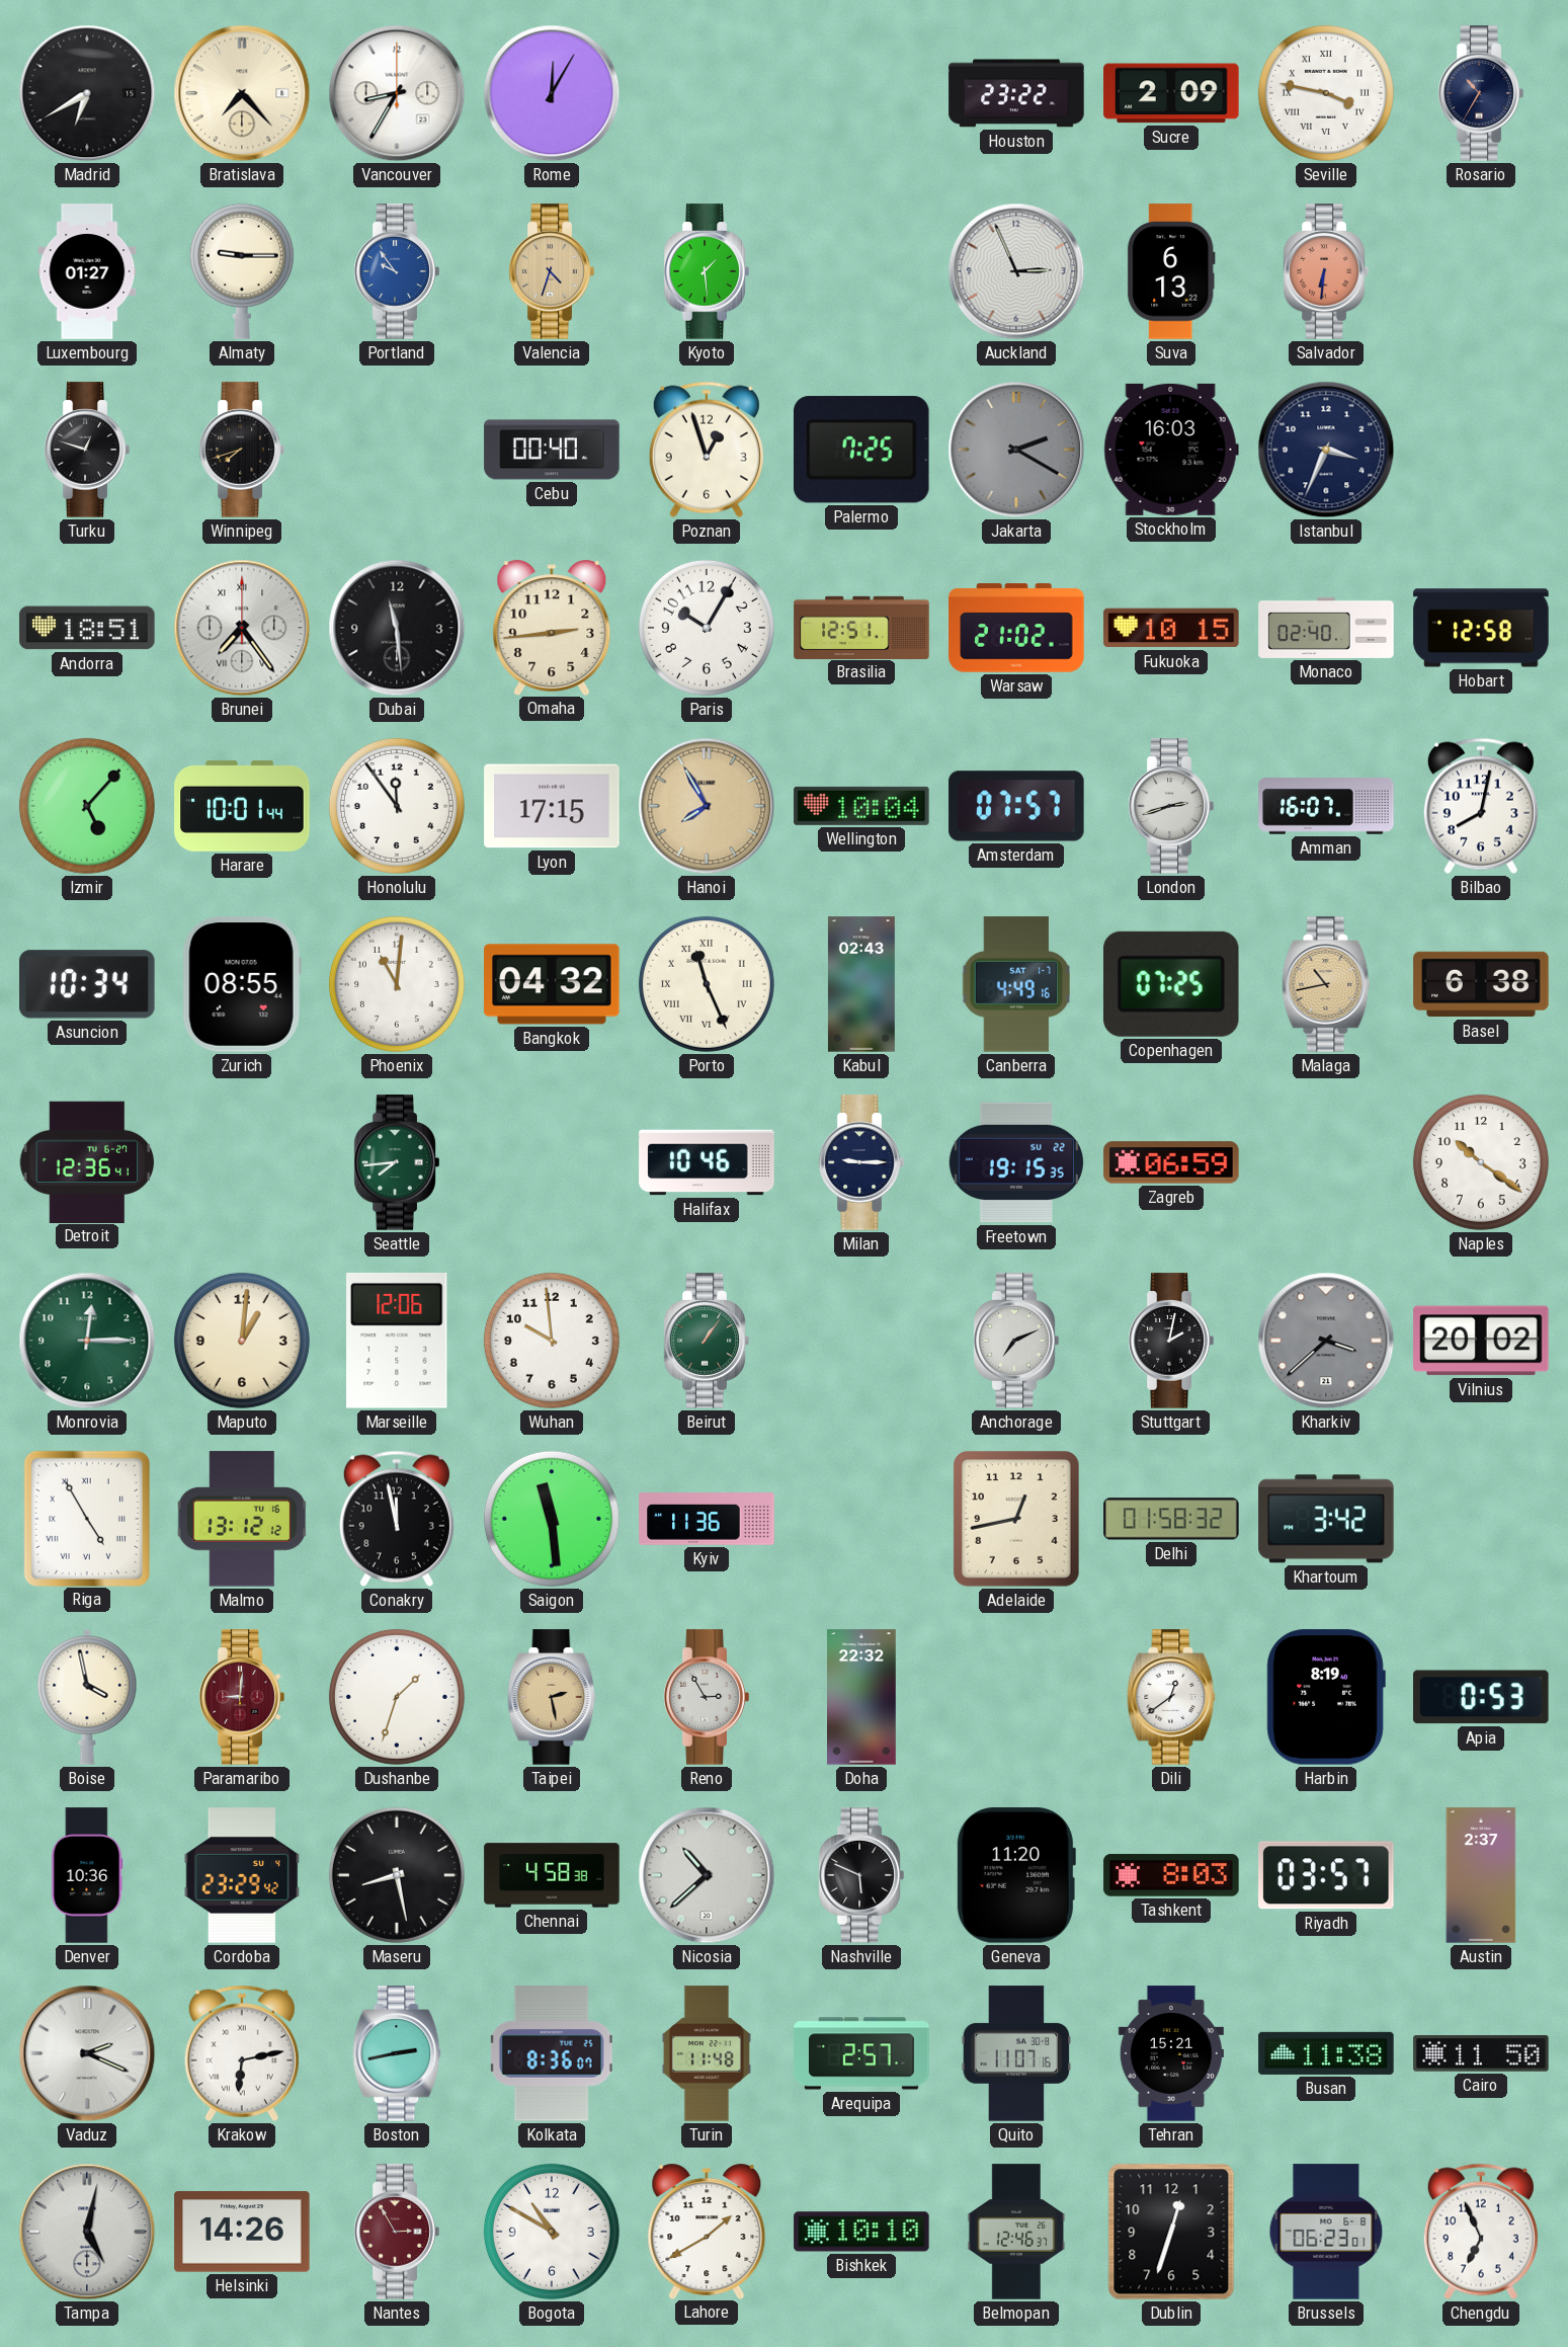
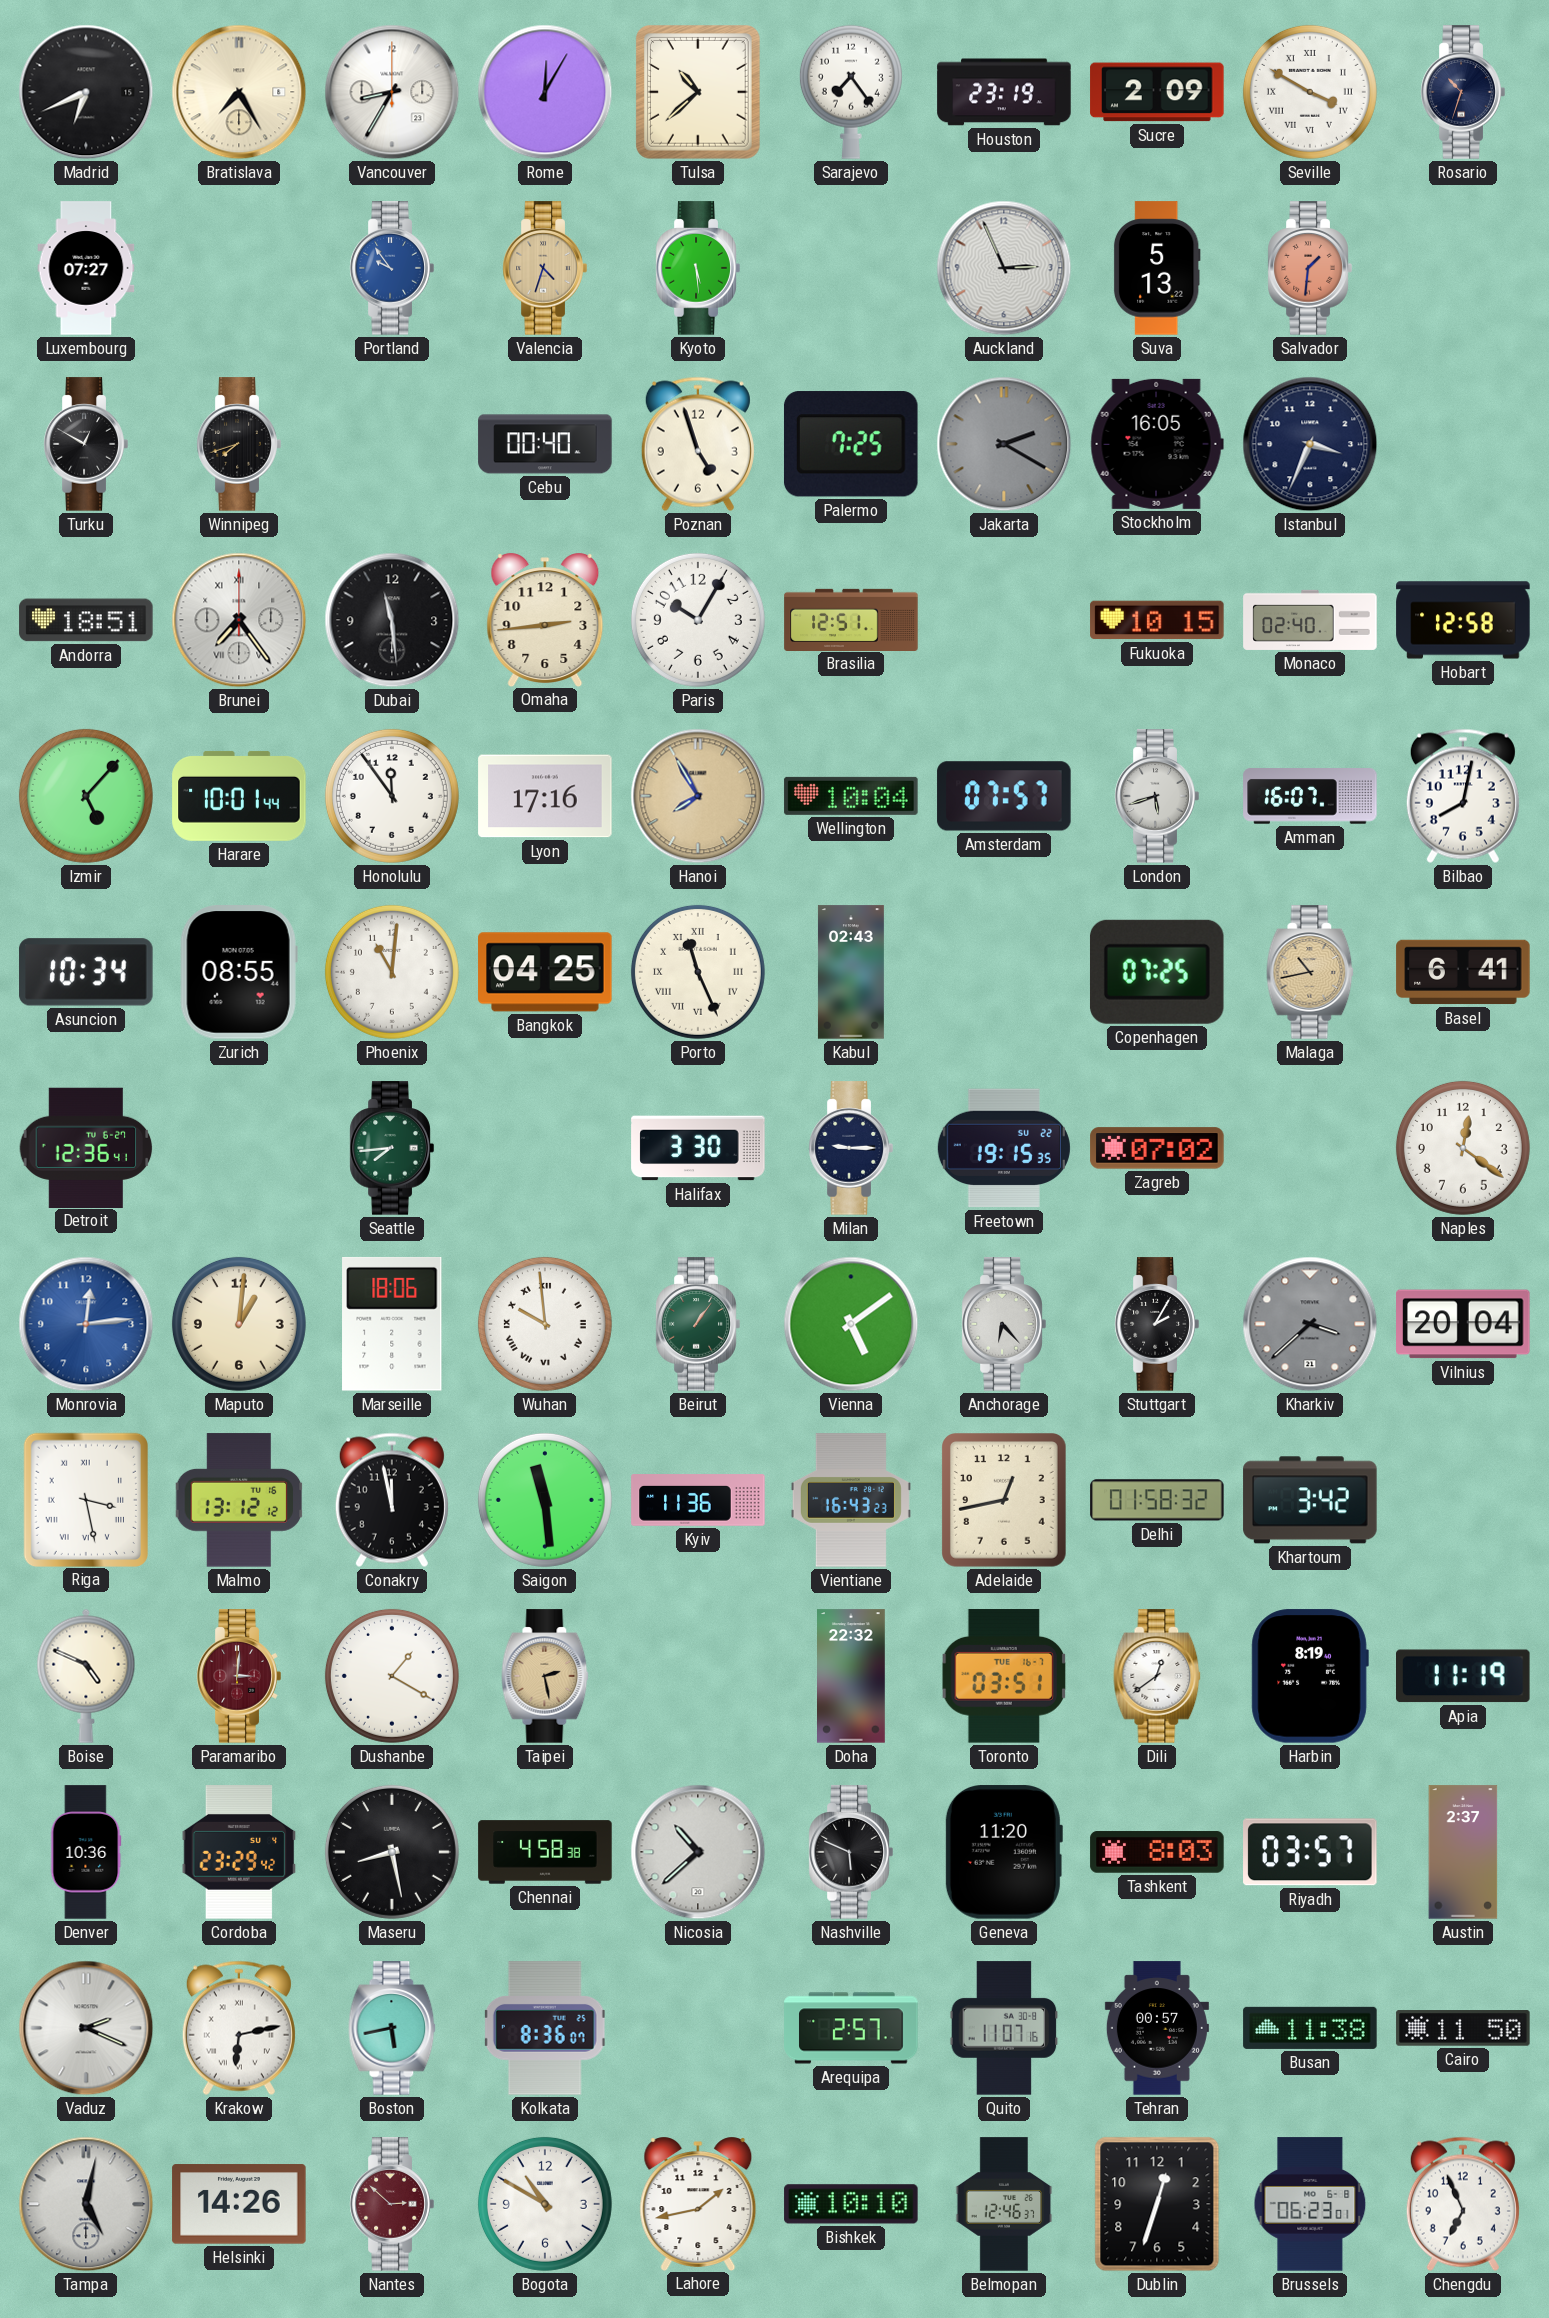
Madrid: 6:40 -> 6:41
Bratislava: 7:23 -> 7:25
Tulsa: none -> 10:38
Sarajevo: none -> 7:24
Houston: 23:22 -> 23:19
Seville: 3:47 -> 3:50
Rosario: 10:35 -> 10:33
Luxembourg: 01:27 -> 07:27
Almaty: 9:15 -> none
Kyoto: 1:29 -> 5:29
Suva: 6:13 -> 5:13
Salvador: 6:31 -> 1:31
Turku: 12:48 -> 12:50
Poznan: 12:57 -> 4:57
Stockholm: 16:03 -> 16:05
Warsaw: 21:02 -> none
Lyon: 17:15 -> 17:16
London: 2:42 -> 5:42
Bangkok: 04:32 -> 04:25
Canberra: 4:49 -> none
Basel: 6:38 -> 6:41
Halifax: 10:46 -> 3:30
Zagreb: 06:59 -> 07:02
Naples: 10:21 -> 12:21
Monrovia: 12:15 -> 12:14
Monrovia dial: green -> blue
Marseille: 12:06 -> 18:06
Wuhan numerals: Arabic -> Roman
Vienna: none -> 5:09
Anchorage: 7:11 -> 6:23
Stuttgart: 2:02 -> 2:05
Vilnius: 20:02 -> 20:04
Riga: 4:55 -> 3:28
Vientiane: none -> 16:43
Boise: 3:58 -> 4:49
Paramaribo: 9:01 -> 3:01
Dushanbe: 1:33 -> 1:20
Reno: 2:55 -> none
Toronto: none -> 03:51
Apia: 0:53 -> 11:19
Boston: 2:43 -> 5:43
Turin: 11:48 -> none
Tehran: 15:21 -> 00:57
Nantes: 2:55 -> 2:52
Lahore: 1:40 -> 1:43
